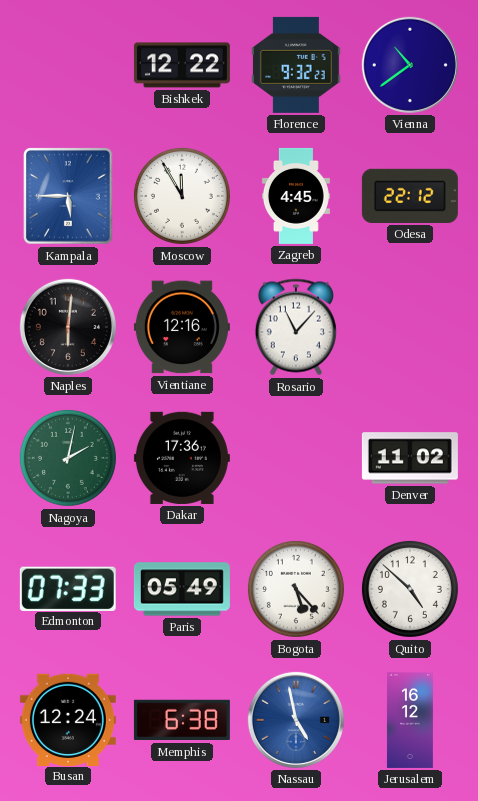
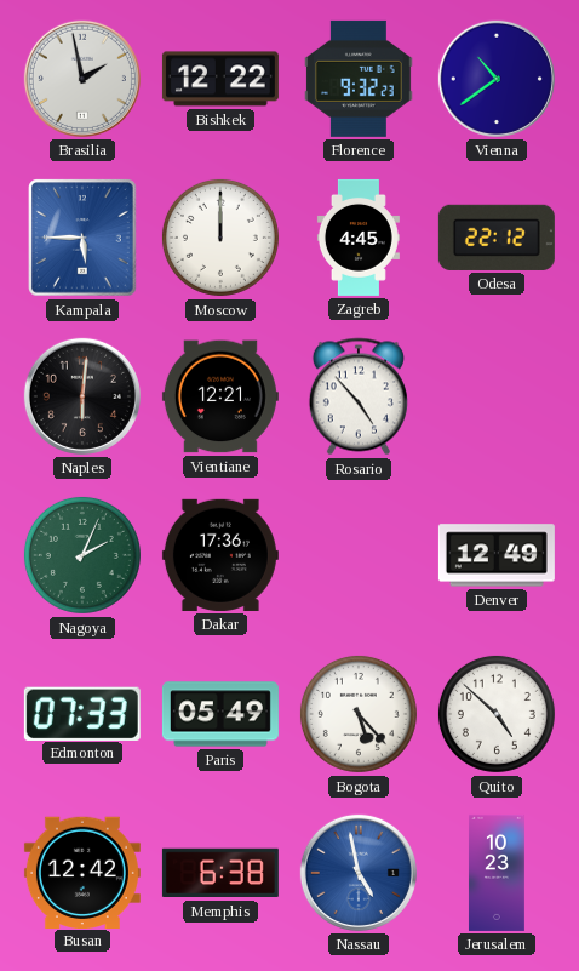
Brasilia: none -> 1:58
Moscow: 11:55 -> 12:00
Vientiane: 12:16 -> 12:21
Rosario: 11:07 -> 4:53
Nagoya: 2:02 -> 2:04
Denver: 11:02 -> 12:49
Busan: 12:24 -> 12:42
Jerusalem: 16:12 -> 10:23
